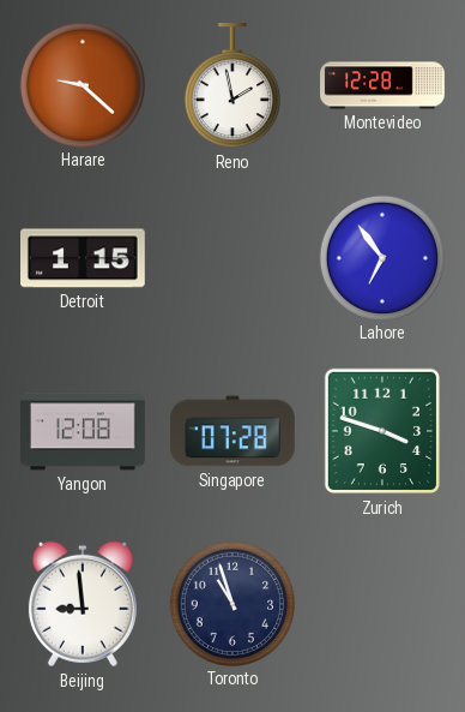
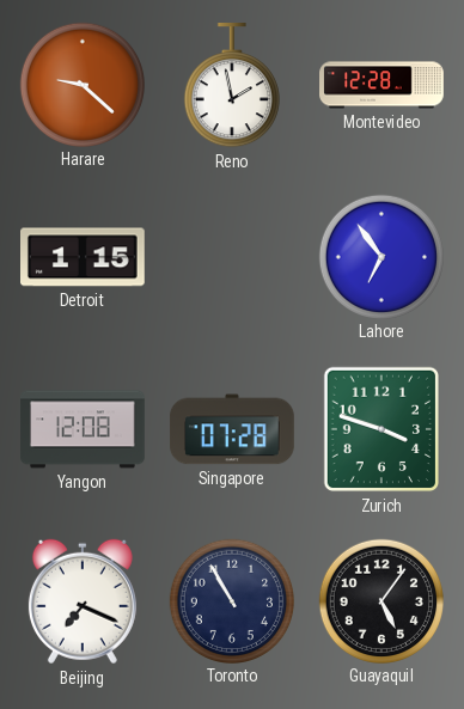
Beijing: 8:59 -> 7:19
Toronto: 10:57 -> 10:55
Guayaquil: none -> 5:06
